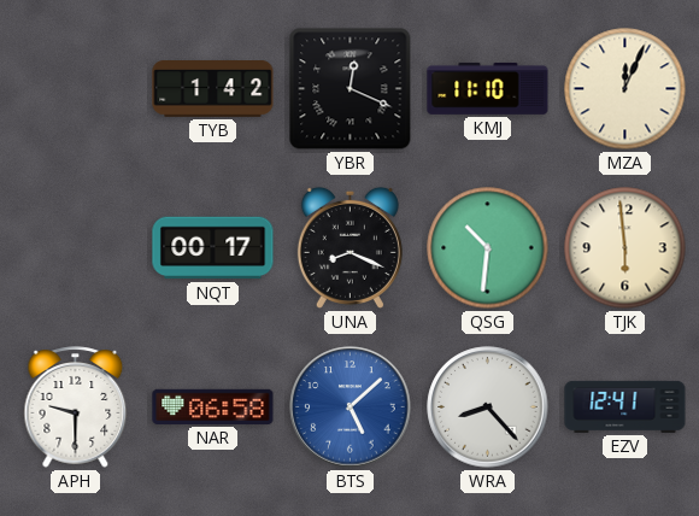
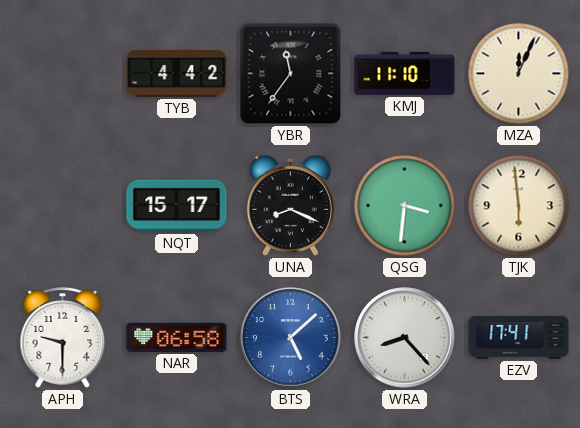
TYB: 1:42 -> 4:42
YBR: 12:19 -> 11:36
NQT: 00:17 -> 15:17
QSG: 10:31 -> 3:31
EZV: 12:41 -> 17:41
